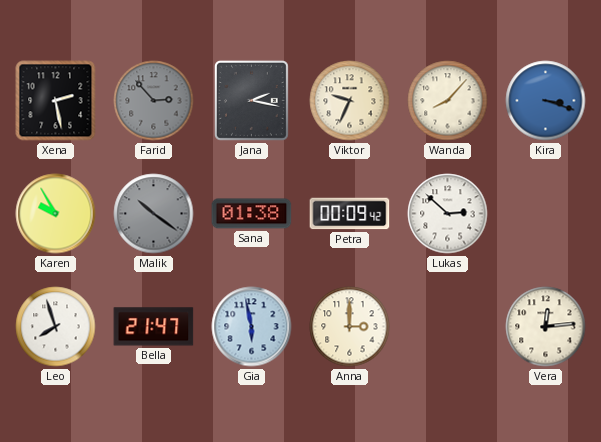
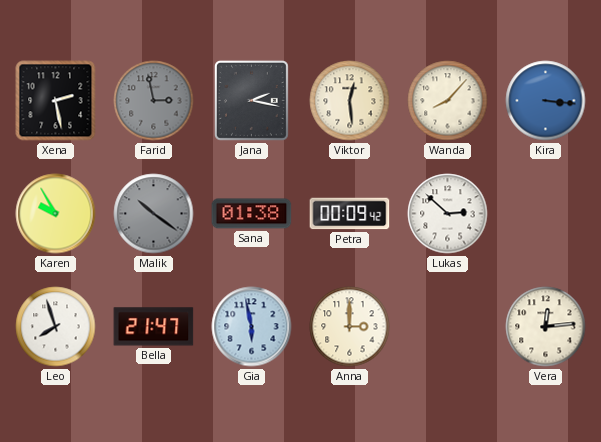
Farid: 2:53 -> 2:58
Viktor: 9:34 -> 12:29
Kira: 3:18 -> 3:16
